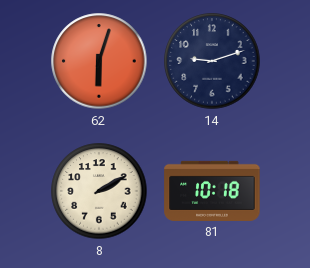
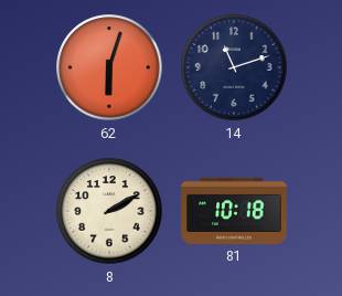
14: 9:12 -> 11:12
